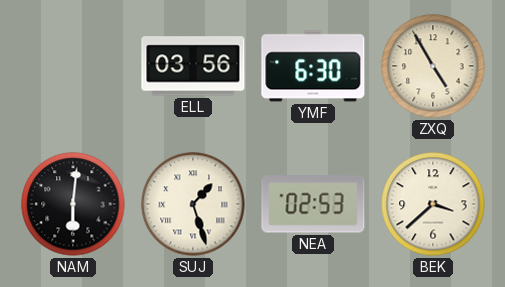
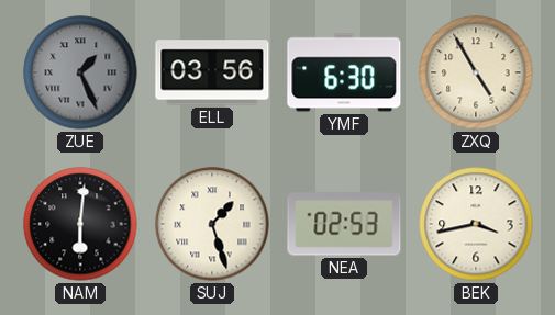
ZUE: none -> 1:26
BEK: 3:38 -> 3:43
